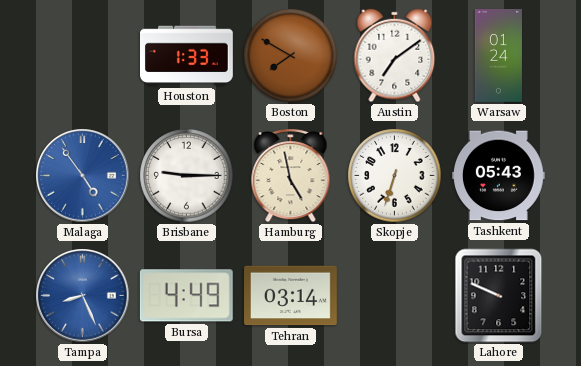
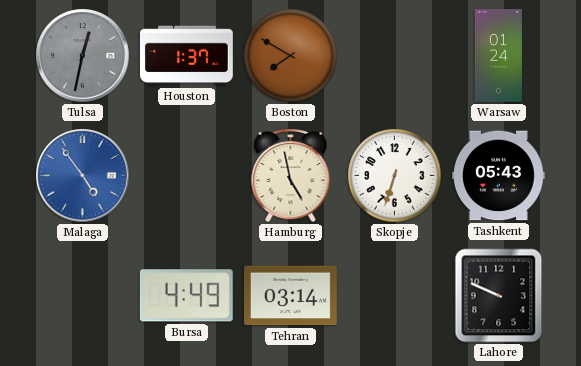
Tulsa: none -> 12:32
Houston: 1:33 -> 1:37
Austin: 7:09 -> none
Brisbane: 9:15 -> none
Tampa: 8:26 -> none
